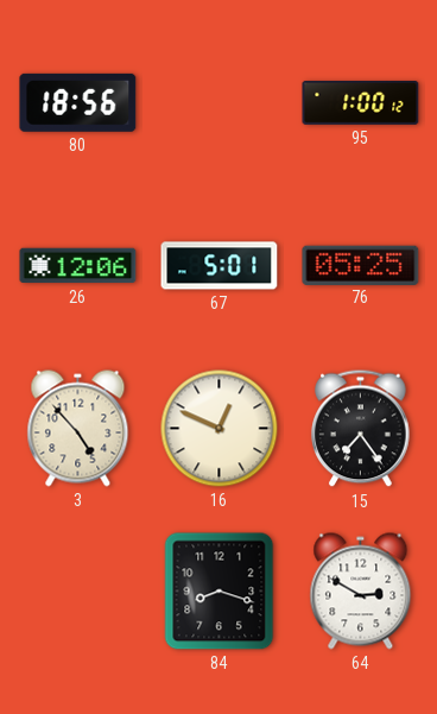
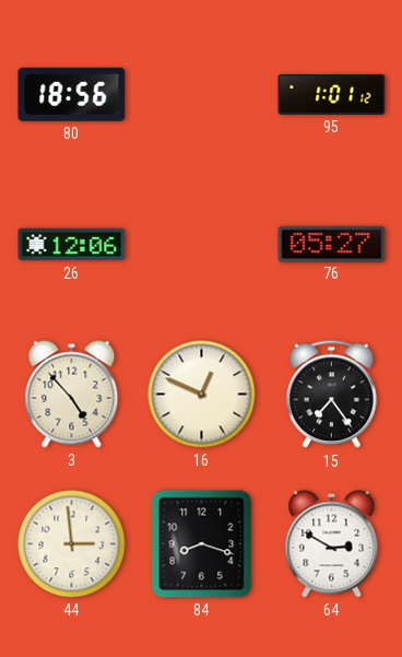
95: 1:00 -> 1:01
67: 5:01 -> none
76: 05:25 -> 05:27
44: none -> 2:59
